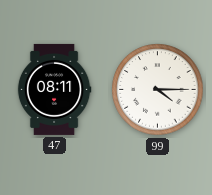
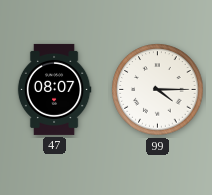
47: 08:11 -> 08:07
